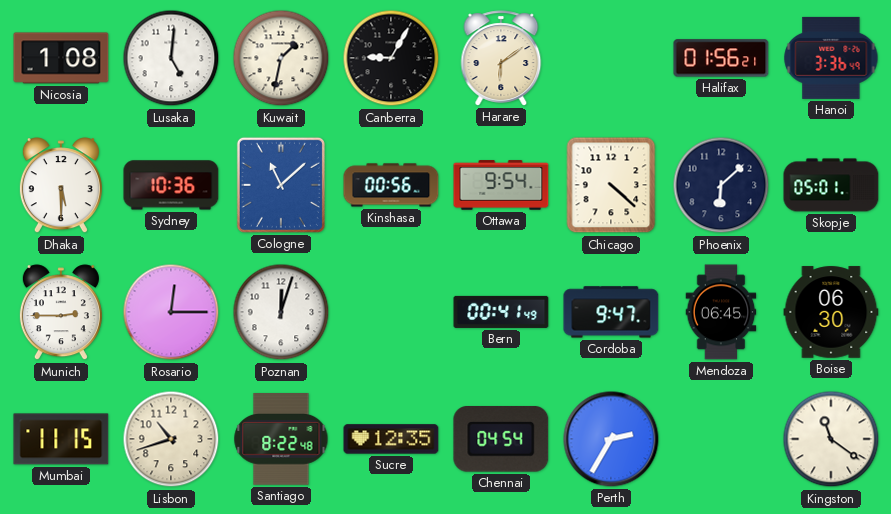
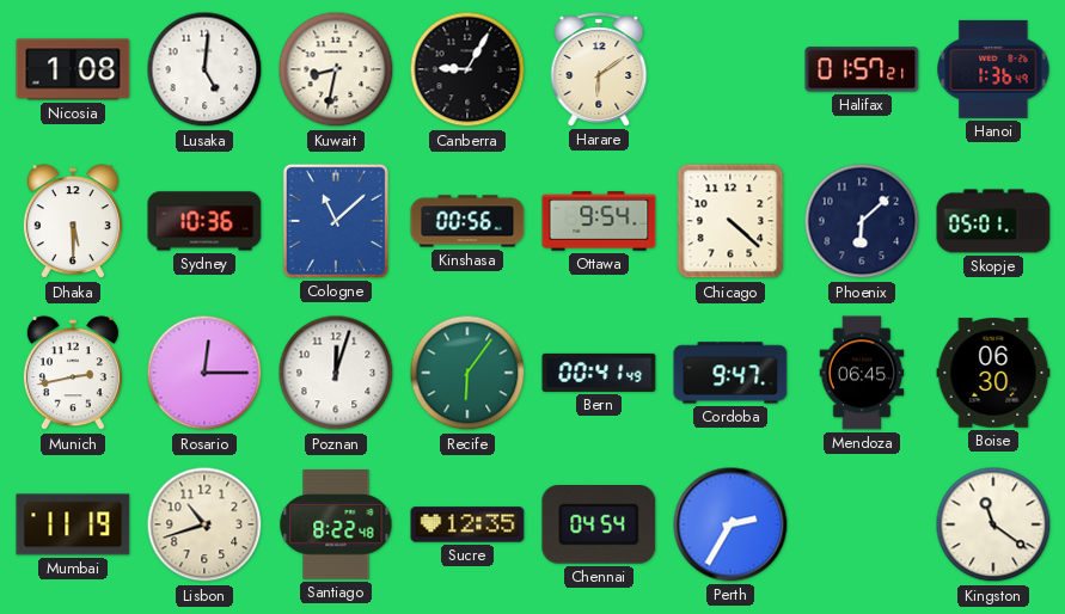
Kuwait: 1:32 -> 8:32
Halifax: 01:56 -> 01:57
Hanoi: 3:36 -> 1:36
Munich: 2:45 -> 2:43
Recife: none -> 6:06
Mumbai: 11:15 -> 11:19
